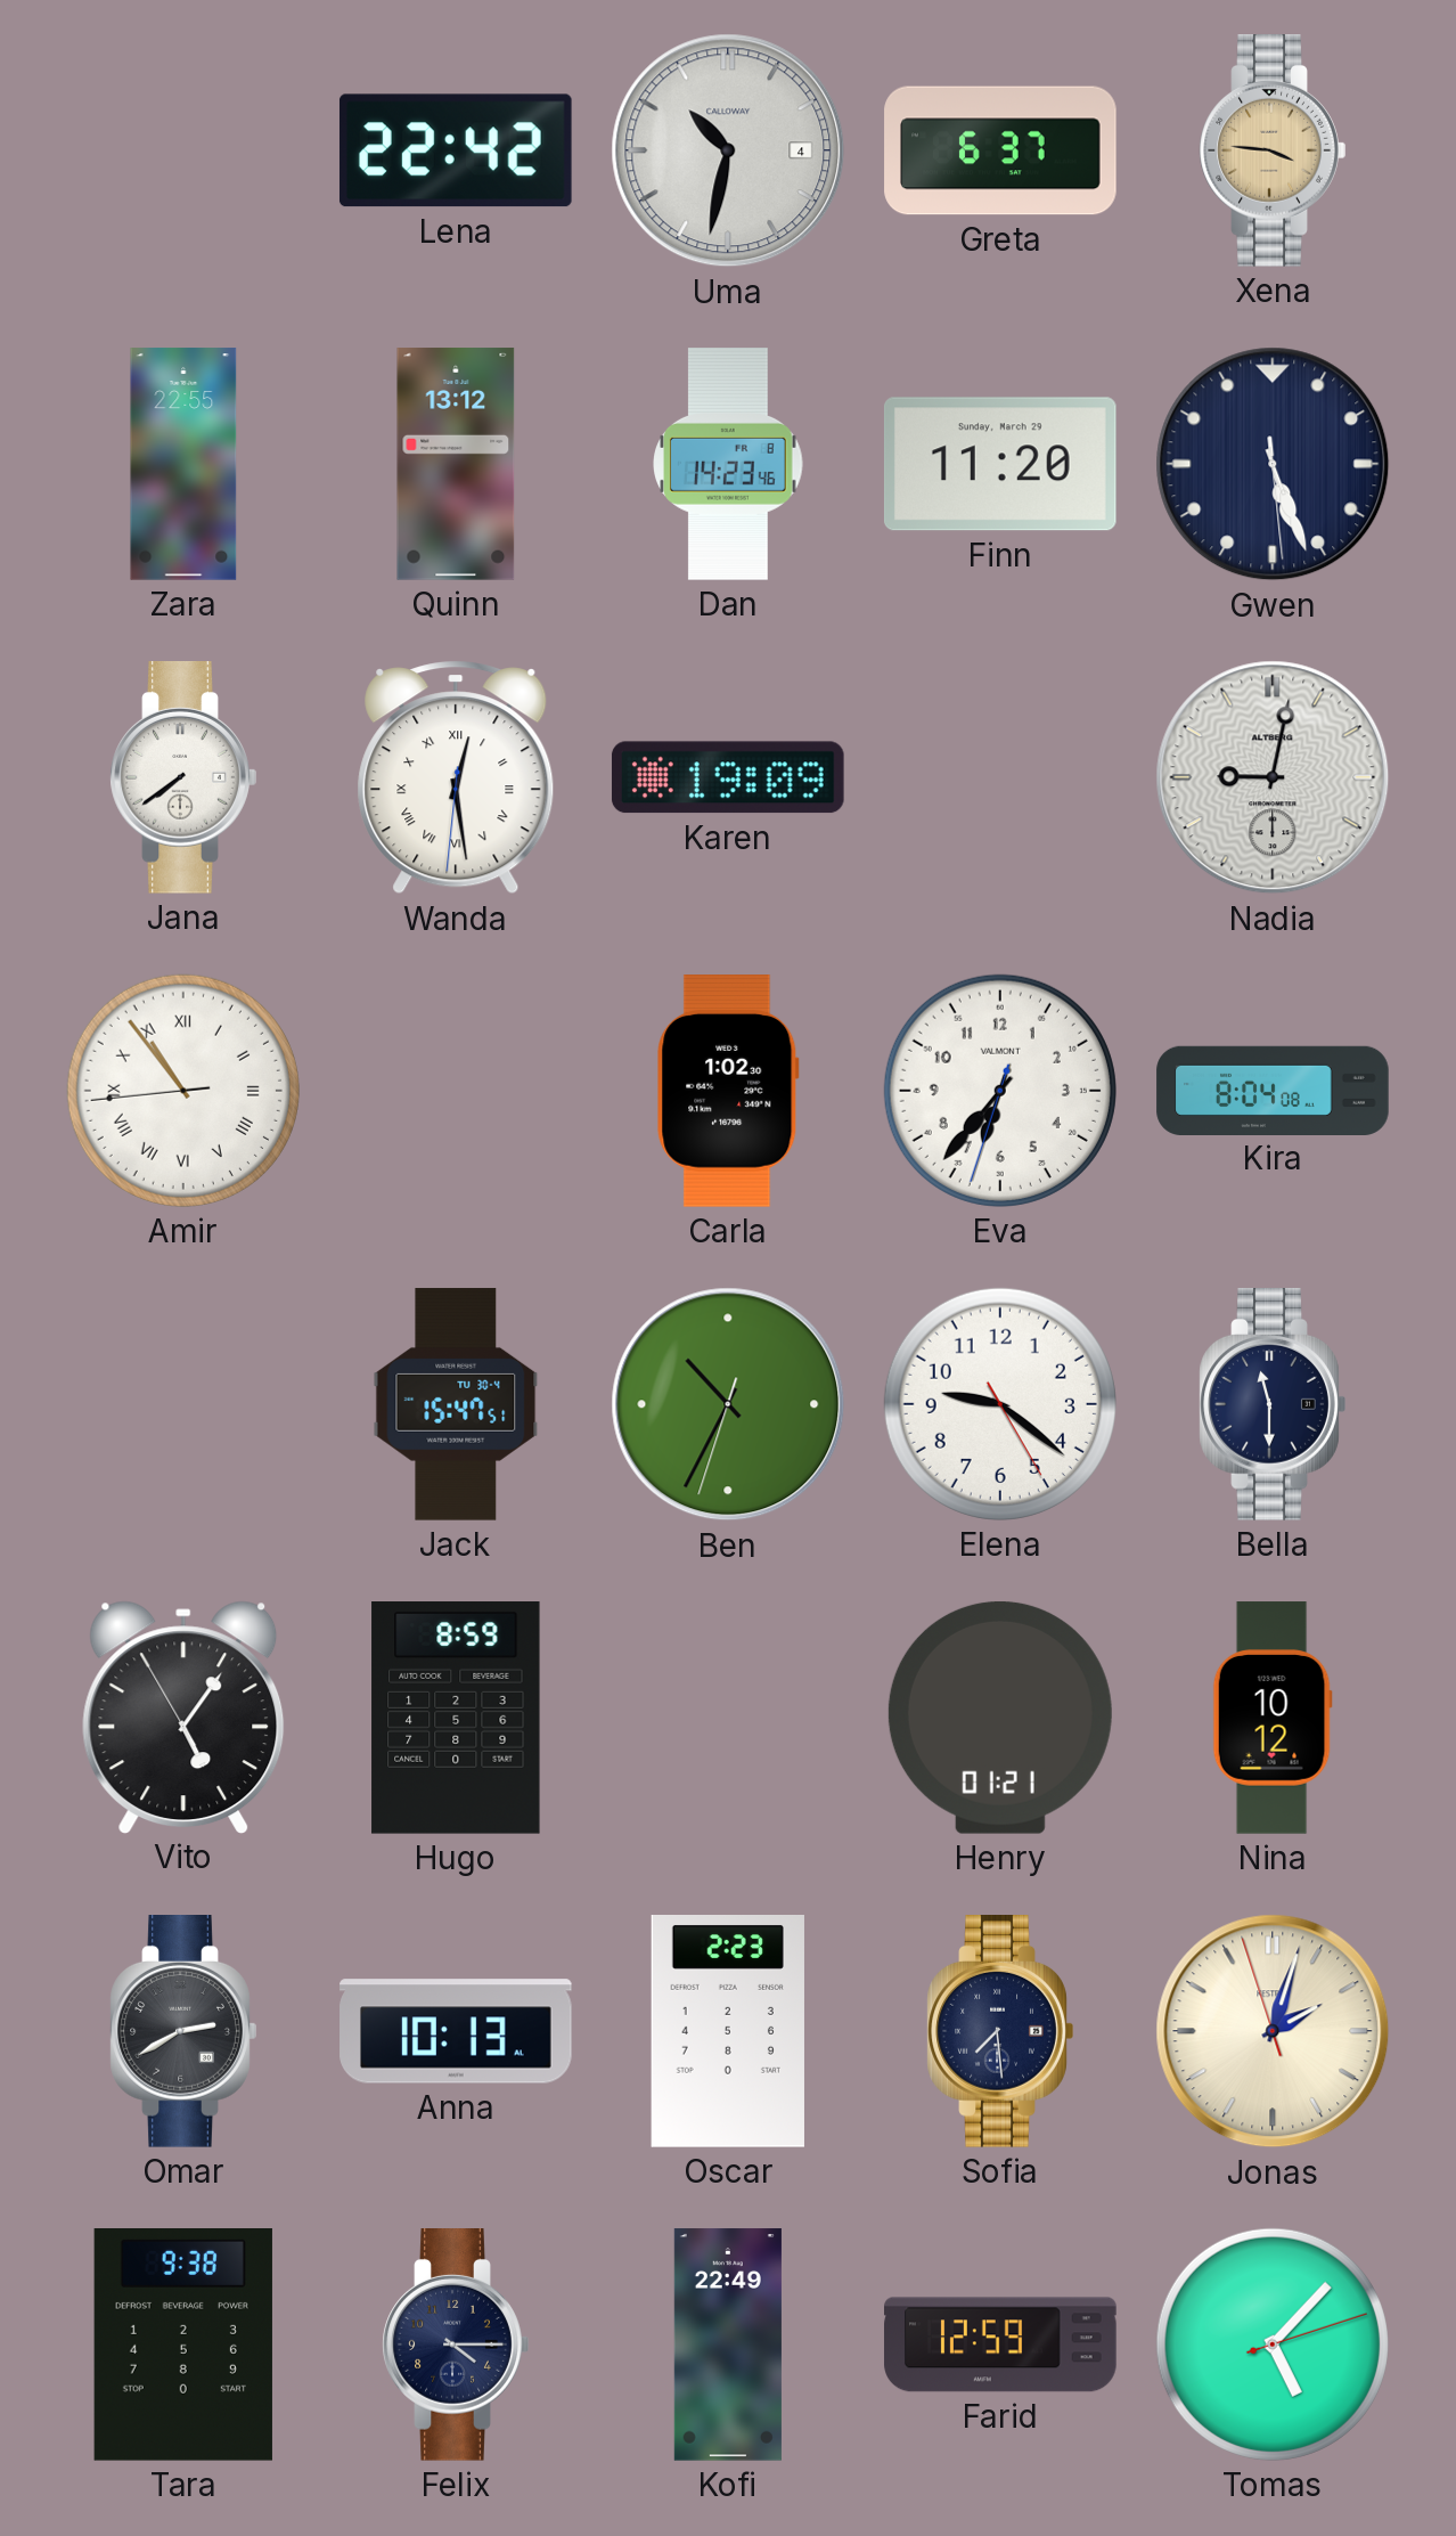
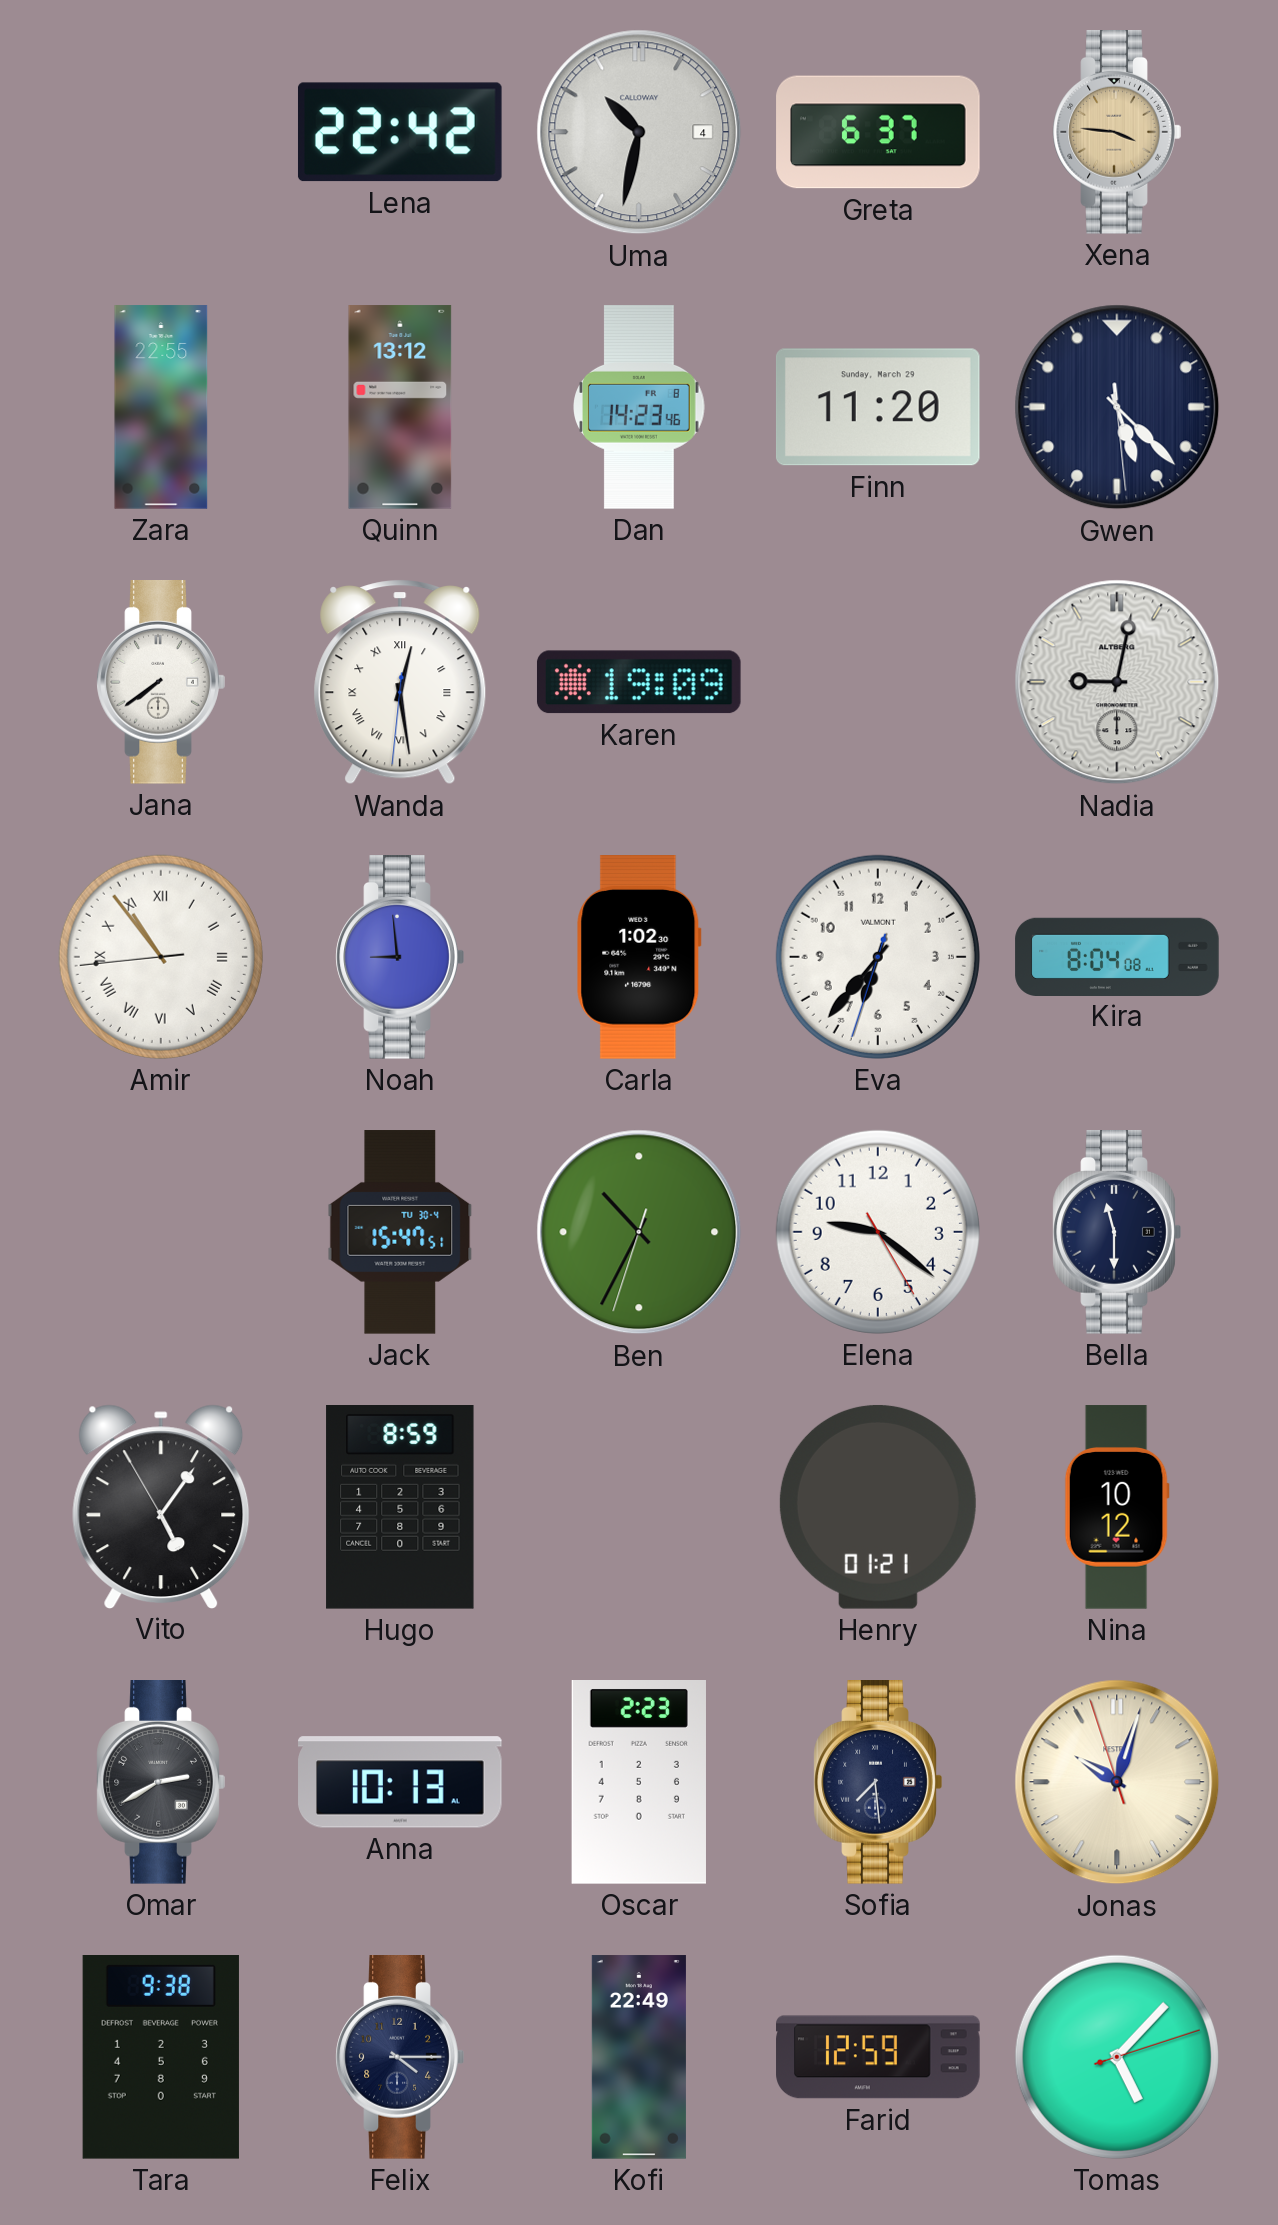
Gwen: 5:26 -> 5:22
Noah: none -> 8:59
Jonas: 2:02 -> 10:02
